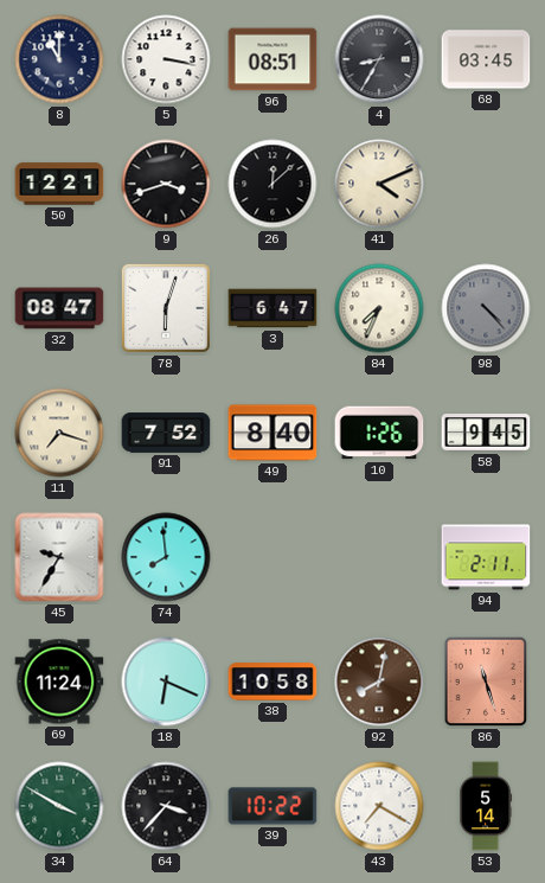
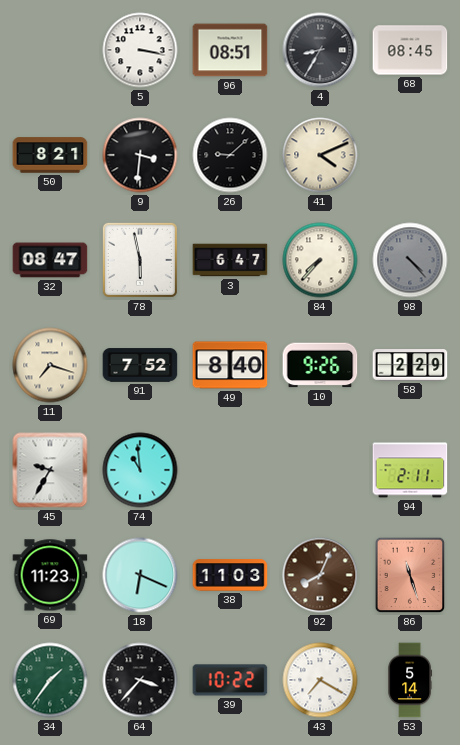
8: 11:00 -> none
68: 03:45 -> 08:45
50: 12:21 -> 8:21
9: 3:42 -> 3:31
26: 12:08 -> 9:08
78: 6:03 -> 5:58
84: 7:34 -> 7:37
10: 1:26 -> 9:26
58: 9:45 -> 2:29
74: 7:59 -> 10:59
69: 11:24 -> 11:23
38: 10:58 -> 11:03
92: 8:02 -> 8:04
34: 3:50 -> 1:36
